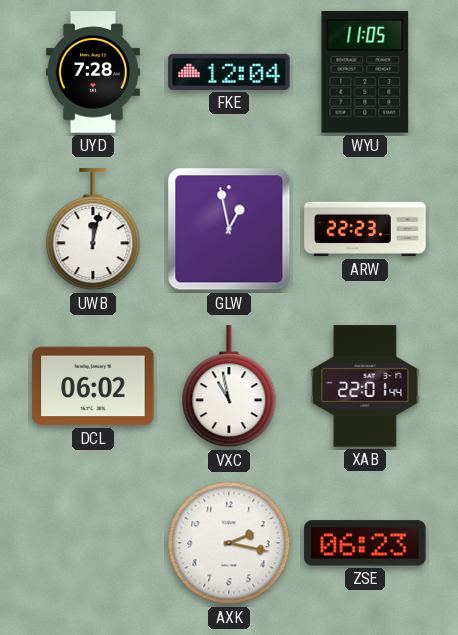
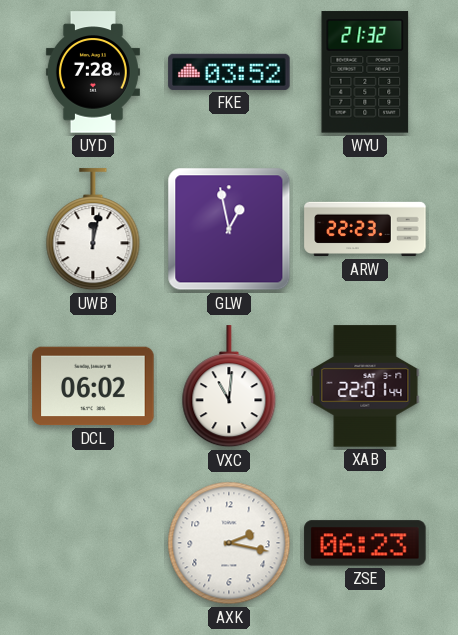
FKE: 12:04 -> 03:52
WYU: 11:05 -> 21:32
VXC: 10:58 -> 11:01
